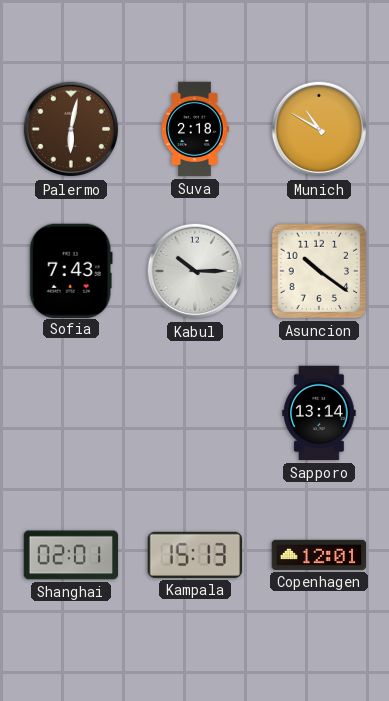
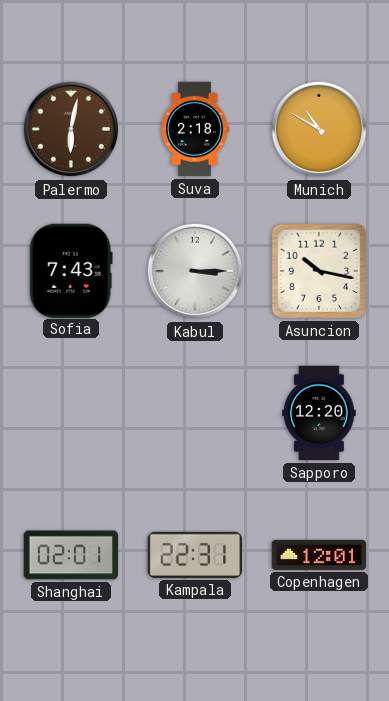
Kabul: 10:15 -> 3:15
Asuncion: 10:21 -> 10:17
Sapporo: 13:14 -> 12:20
Kampala: 15:13 -> 22:31
